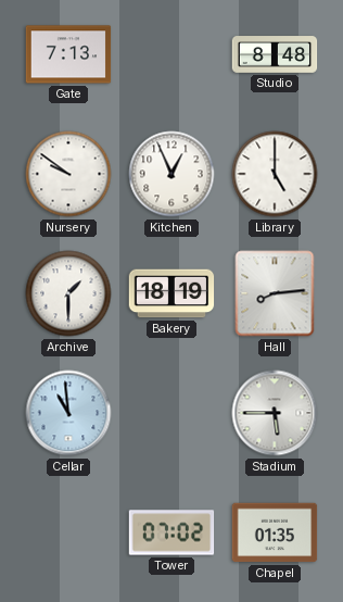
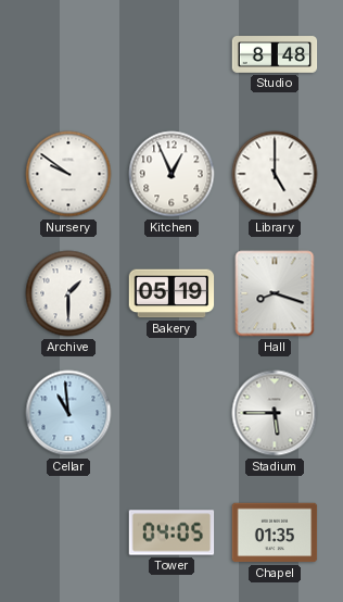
Gate: 7:13 -> none
Bakery: 18:19 -> 05:19
Hall: 8:14 -> 8:18
Tower: 07:02 -> 04:05
